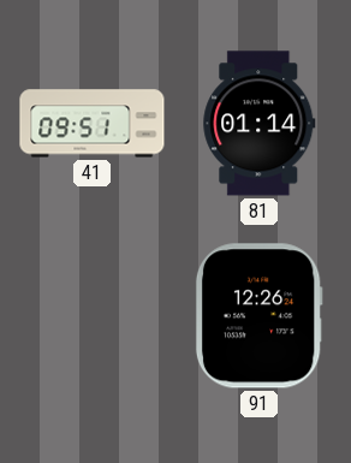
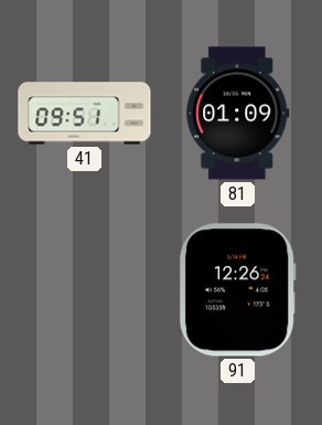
81: 01:14 -> 01:09
